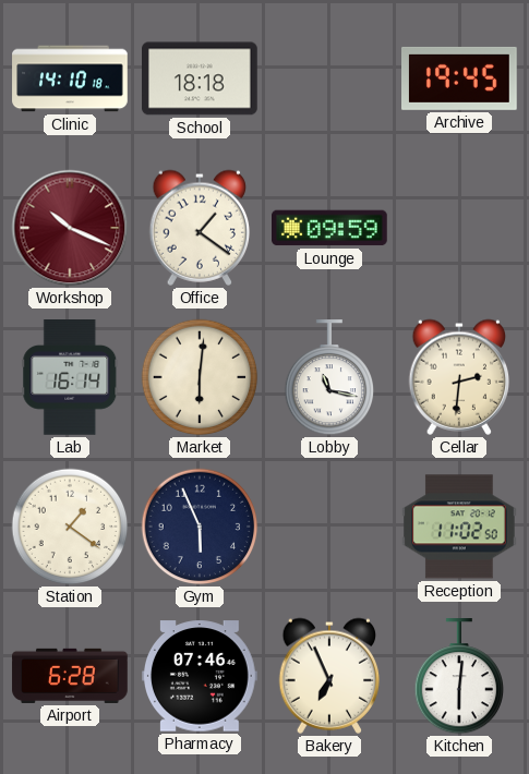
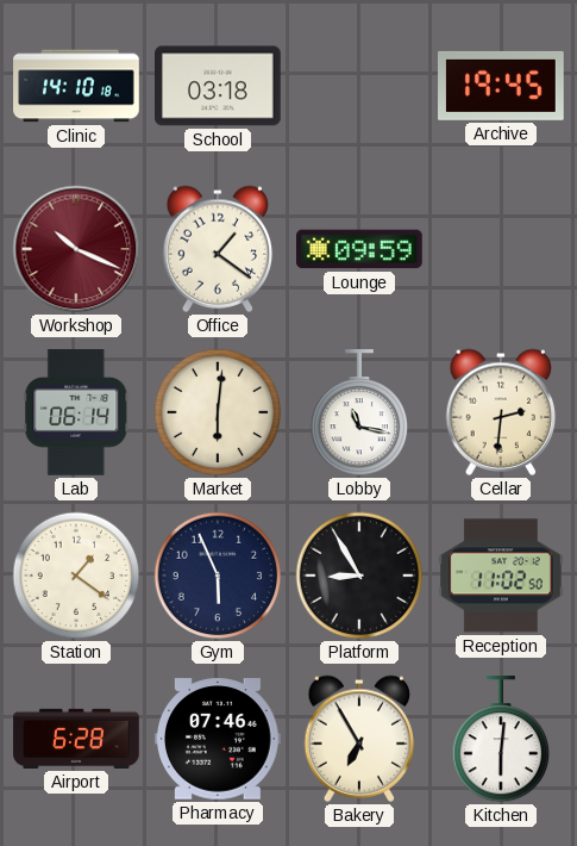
School: 18:18 -> 03:18
Lab: 16:14 -> 06:14
Platform: none -> 8:55
Bakery: 6:56 -> 6:55
